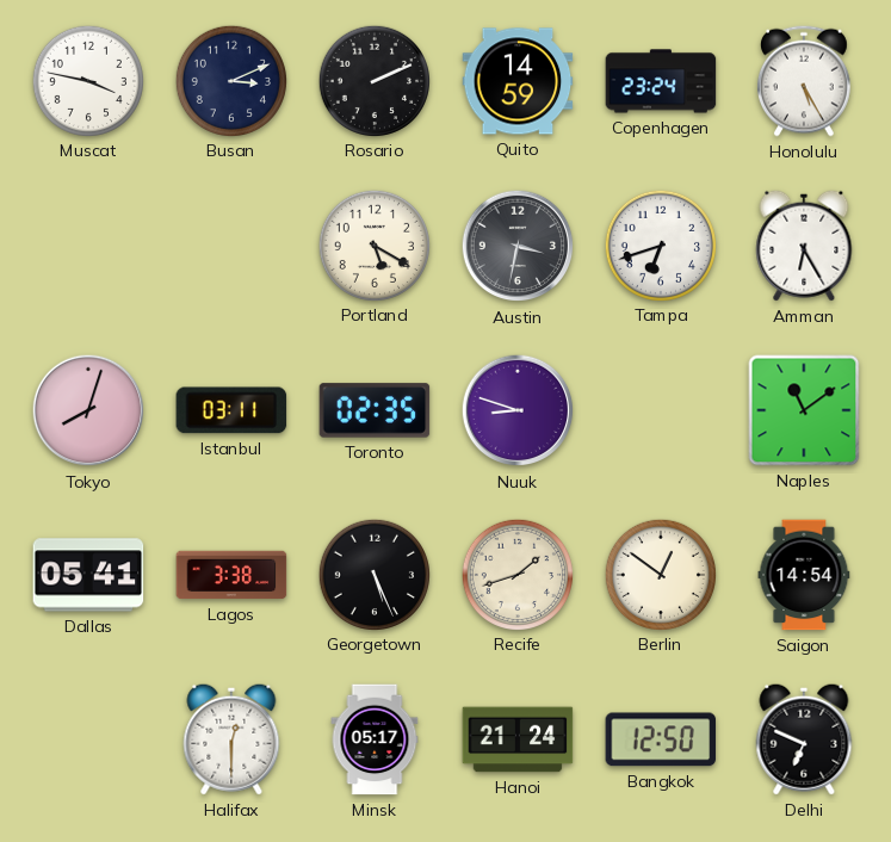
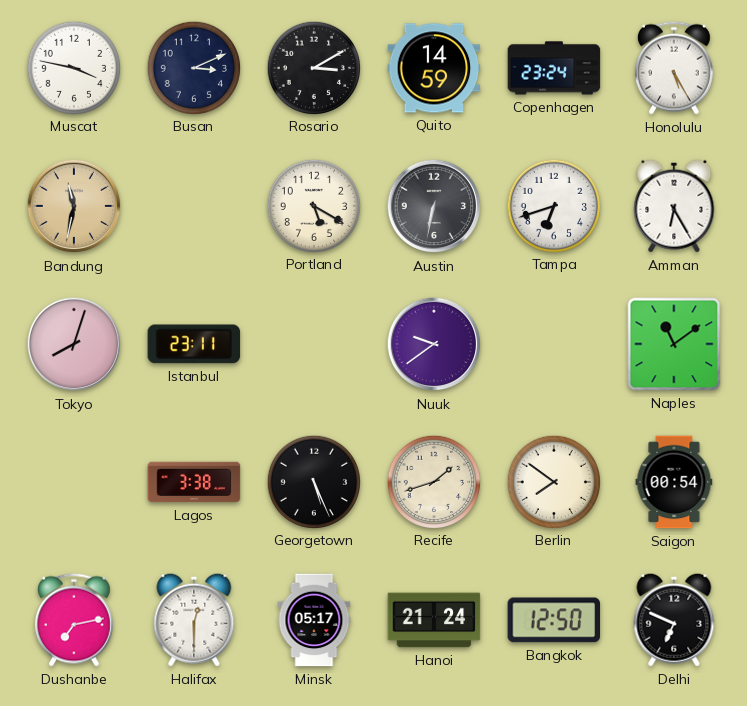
Rosario: 2:11 -> 3:10
Bandung: none -> 11:32
Austin: 3:32 -> 6:32
Istanbul: 03:11 -> 23:11
Toronto: 02:35 -> none
Nuuk: 8:48 -> 9:39
Dallas: 05:41 -> none
Berlin: 12:51 -> 7:51
Saigon: 14:54 -> 00:54
Dushanbe: none -> 7:13
